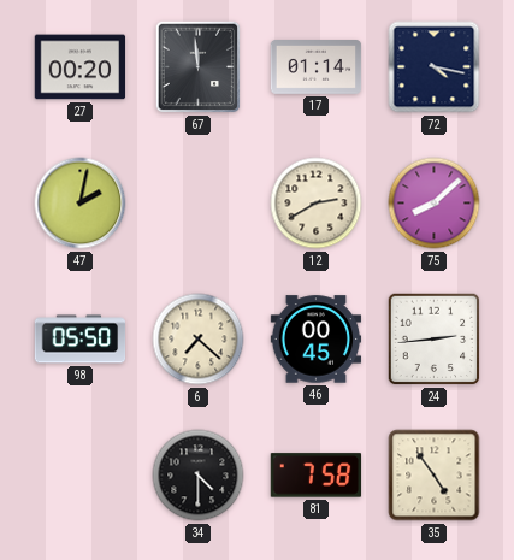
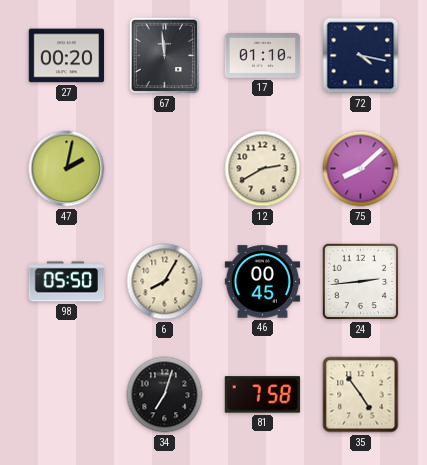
17: 01:14 -> 01:10
6: 7:22 -> 8:05
34: 4:30 -> 7:03
